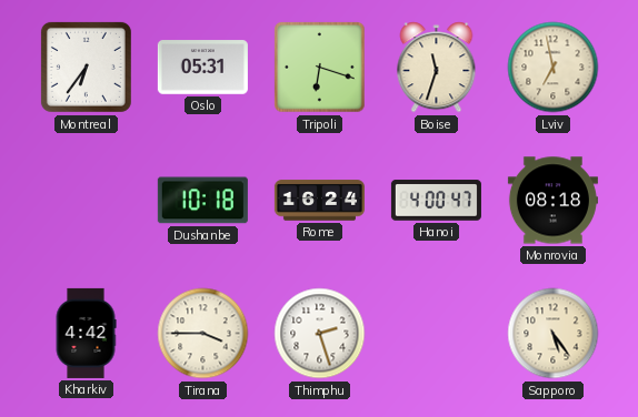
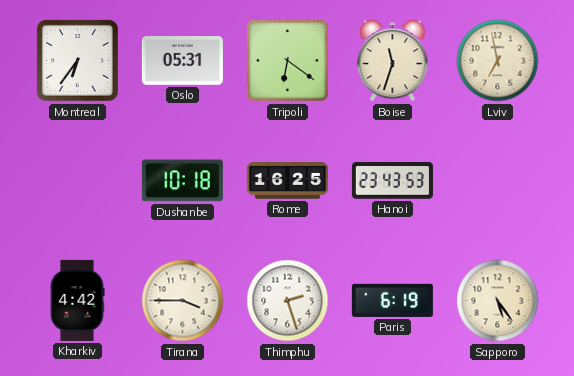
Tripoli: 6:18 -> 6:21
Rome: 16:24 -> 16:25
Hanoi: 4:00 -> 23:43
Monrovia: 08:18 -> none
Paris: none -> 6:19
